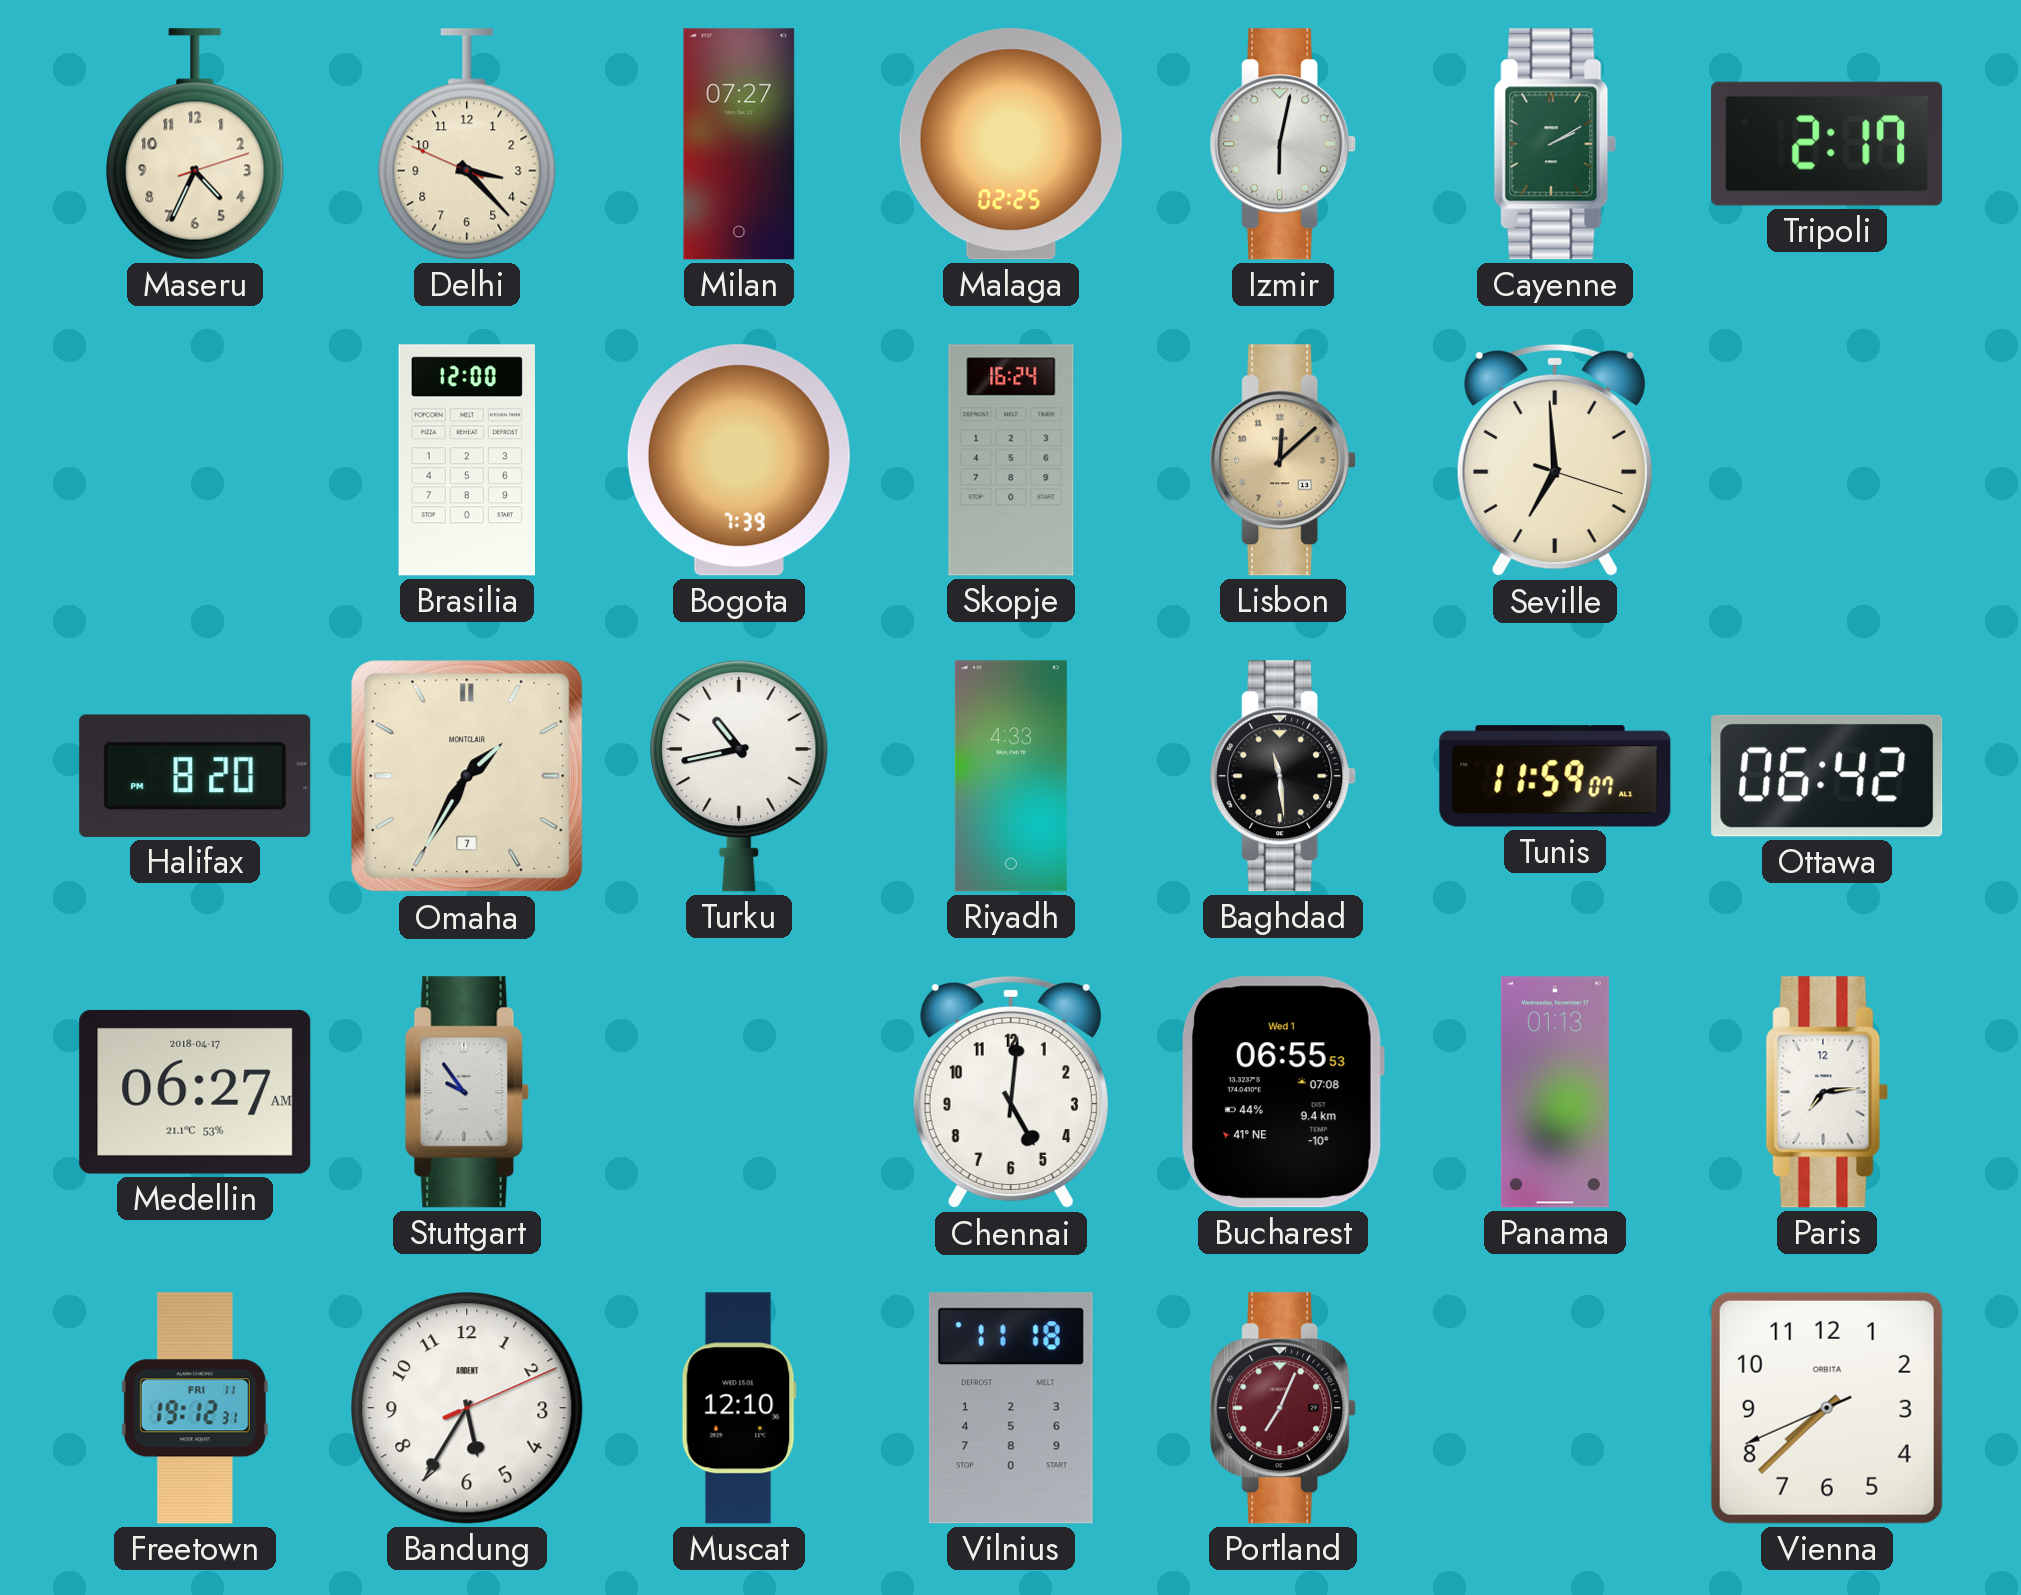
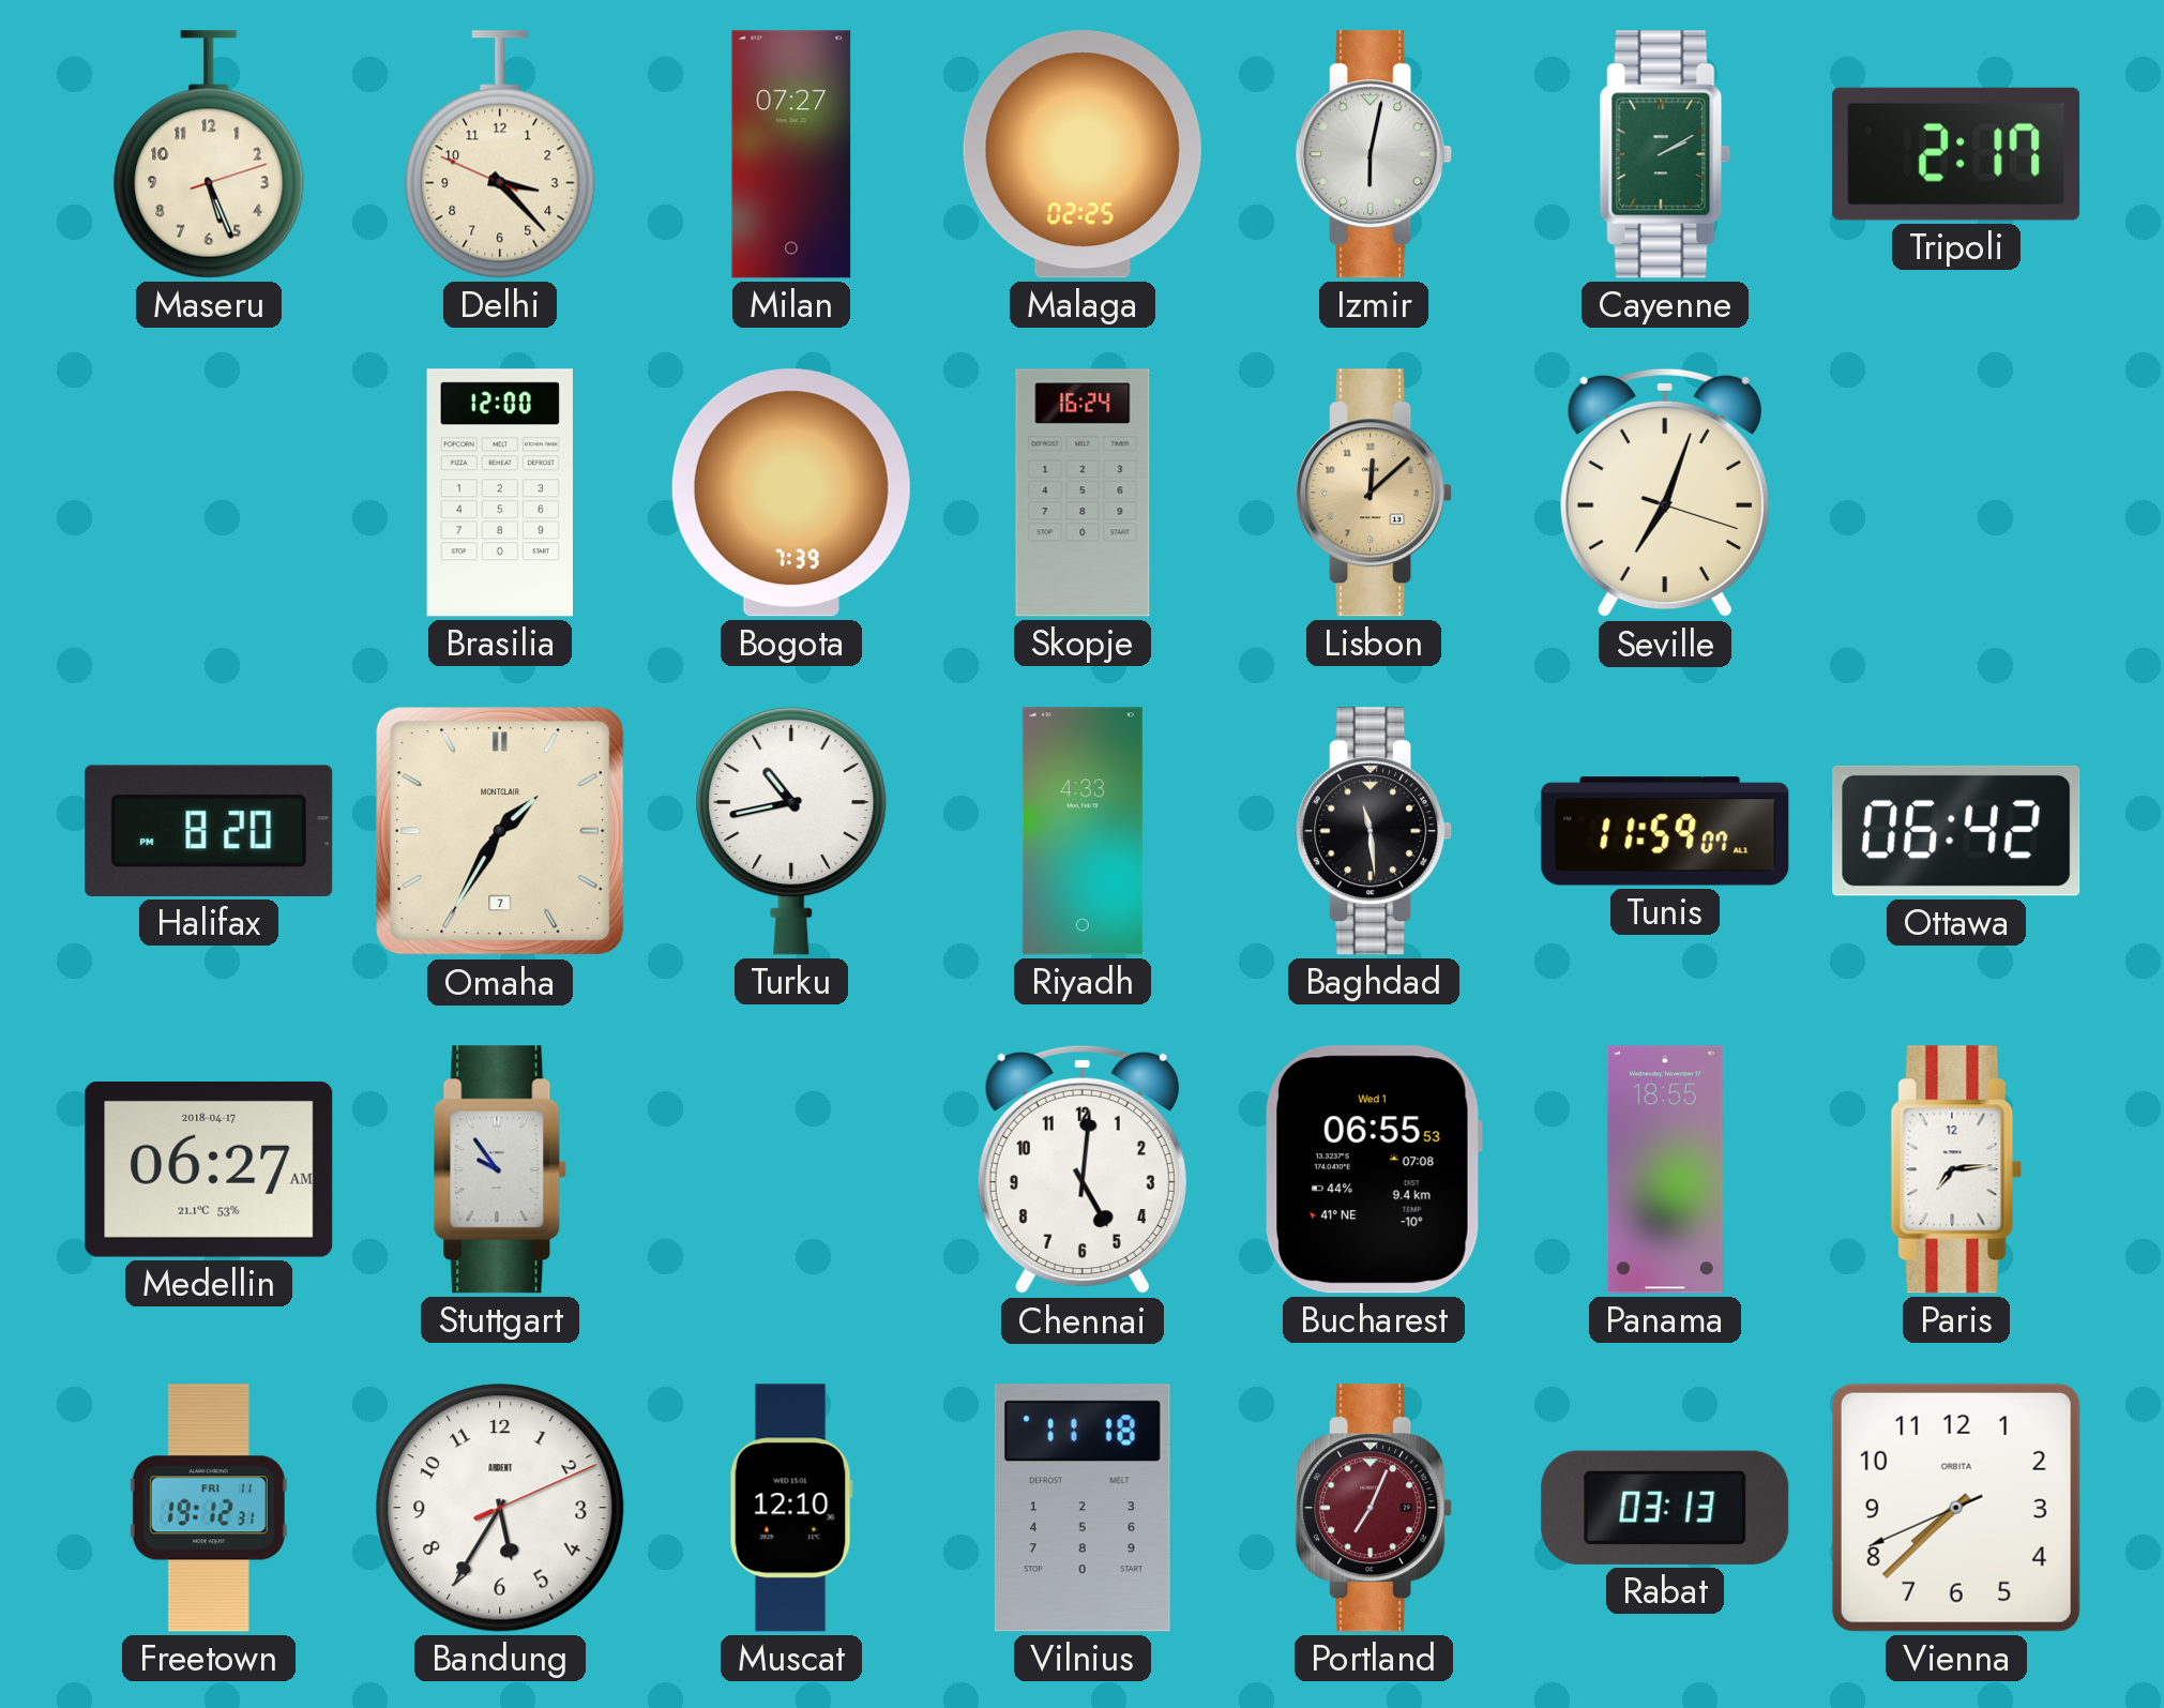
Maseru: 4:34 -> 5:26
Seville: 6:59 -> 7:03
Panama: 01:13 -> 18:55
Rabat: none -> 03:13
